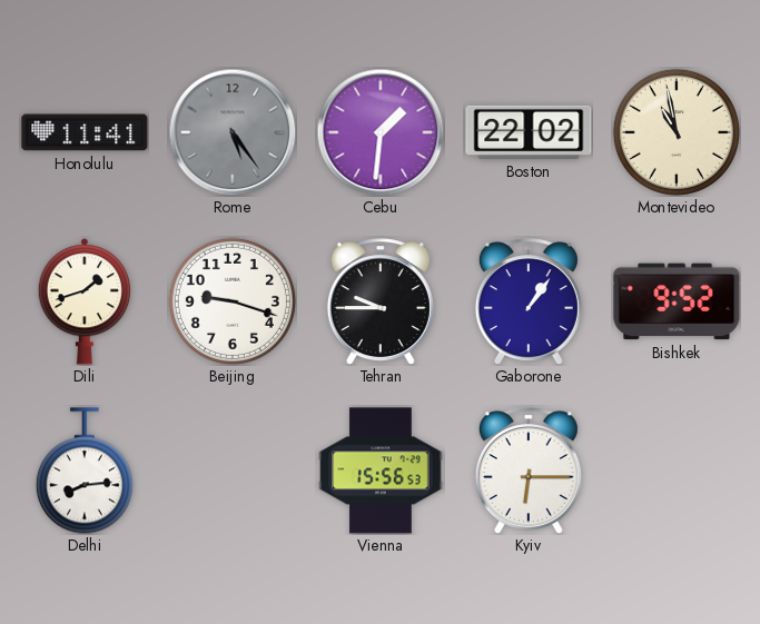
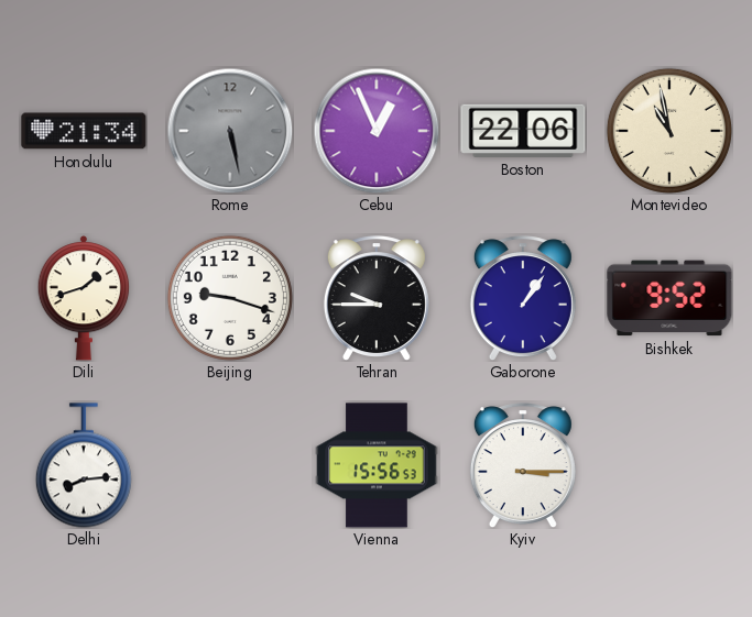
Honolulu: 11:41 -> 21:34
Rome: 5:24 -> 5:28
Cebu: 1:31 -> 12:56
Boston: 22:02 -> 22:06
Kyiv: 6:15 -> 3:15
